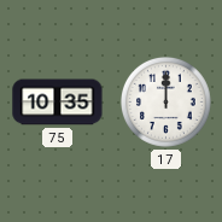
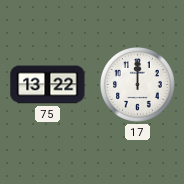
75: 10:35 -> 13:22
